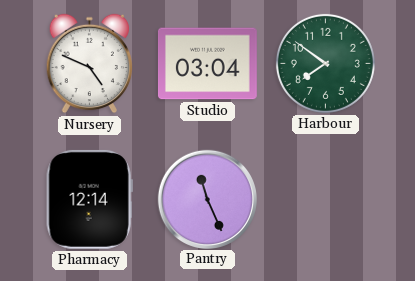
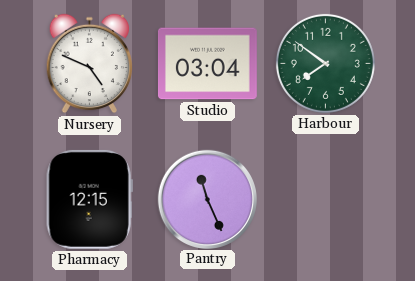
Pharmacy: 12:14 -> 12:15
